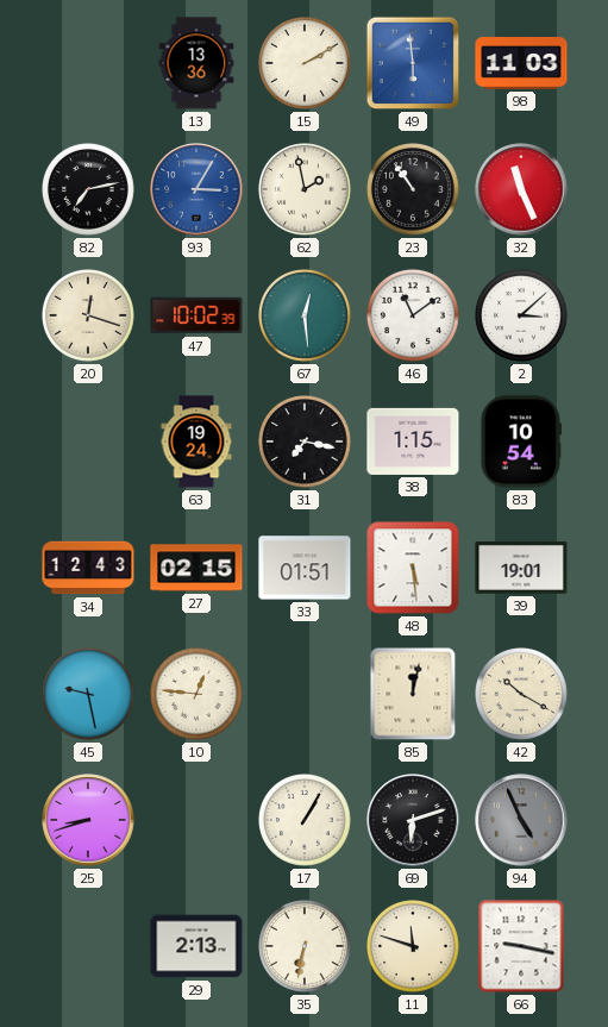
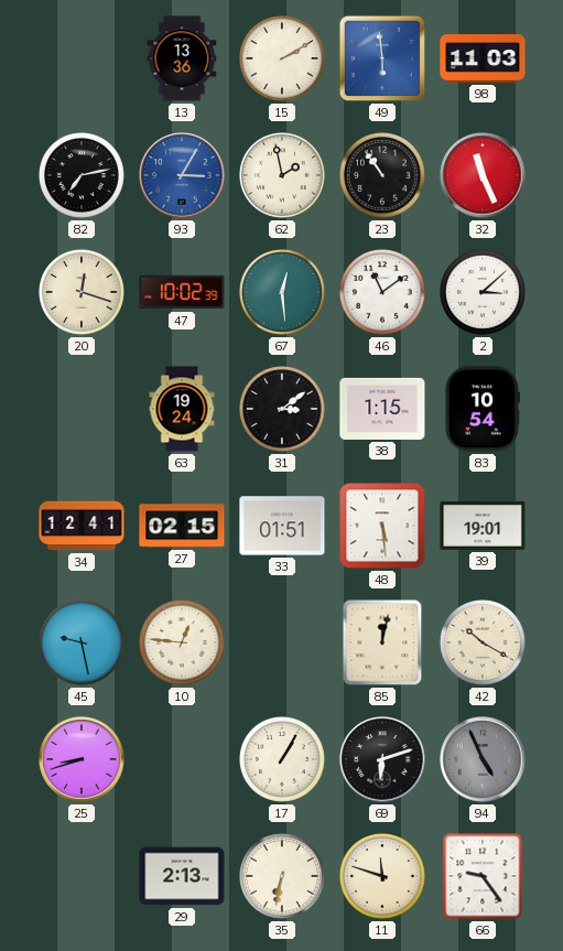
31: 7:17 -> 3:09
34: 12:43 -> 12:41
66: 9:17 -> 9:24
